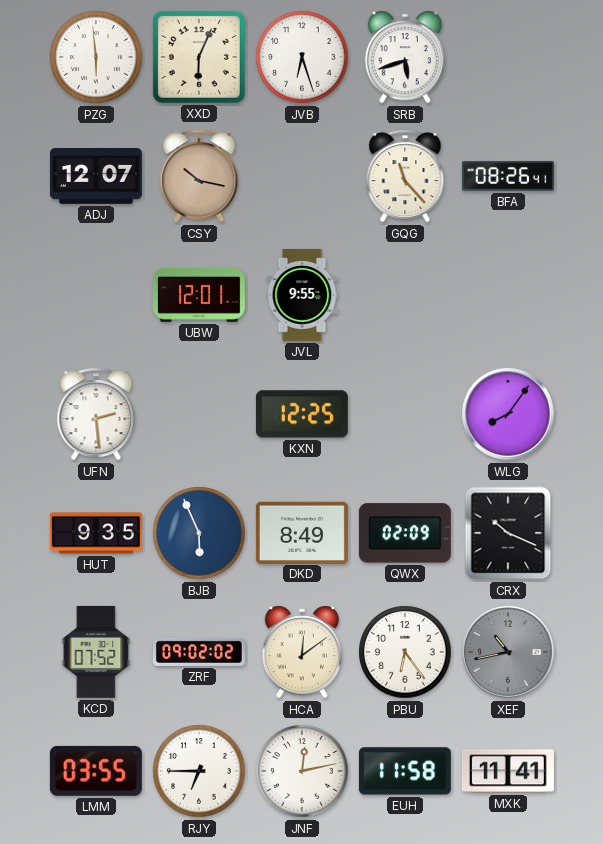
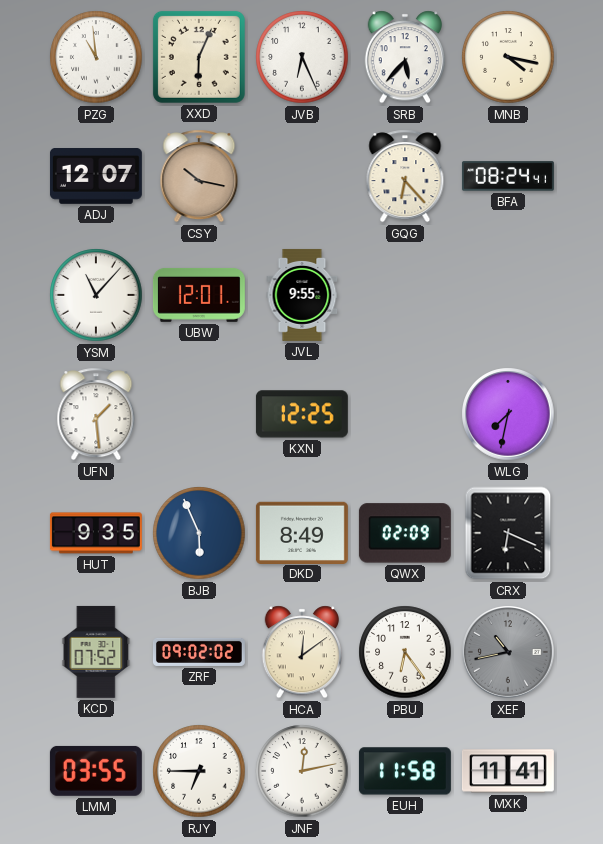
PZG: 5:59 -> 10:59
JVB: 6:27 -> 6:26
SRB: 5:42 -> 5:37
MNB: none -> 4:17
GQG: 11:23 -> 6:23
BFA: 08:26 -> 08:24
YSM: none -> 11:07
UFN: 2:29 -> 1:29
WLG: 8:06 -> 7:32
CRX: 10:19 -> 6:19
